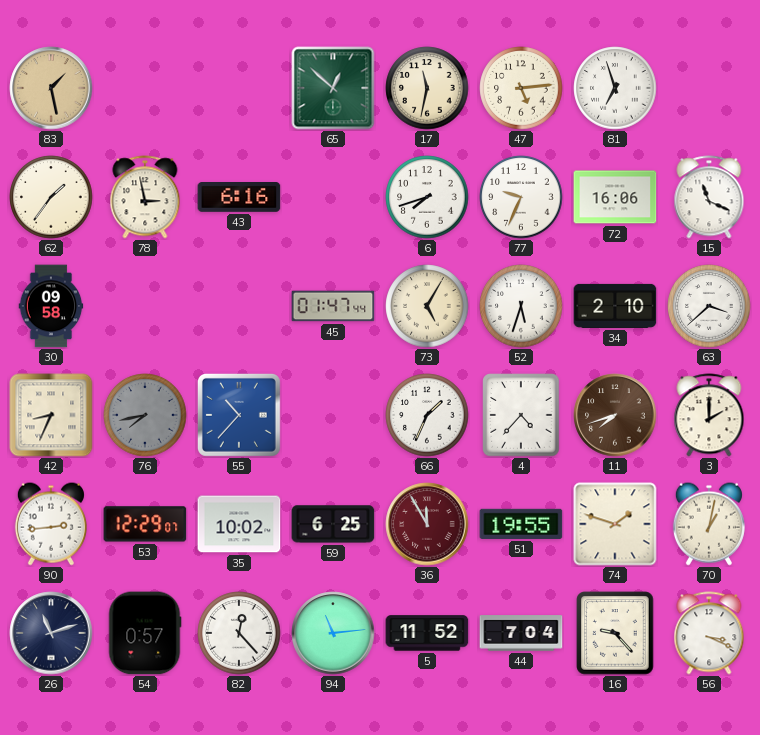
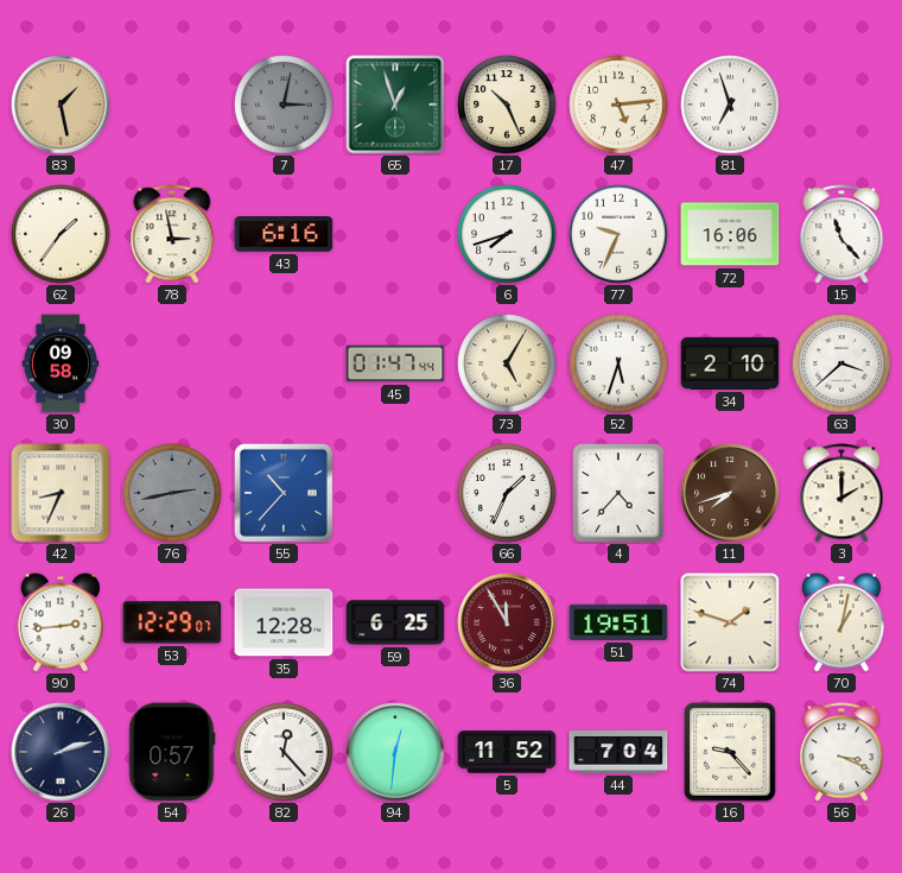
7: none -> 3:02
65: 12:52 -> 12:57
17: 11:32 -> 10:26
15: 11:19 -> 11:23
76: 7:43 -> 2:43
35: 10:02 -> 12:28
51: 19:55 -> 19:51
26: 11:12 -> 2:12
94: 11:14 -> 12:31
